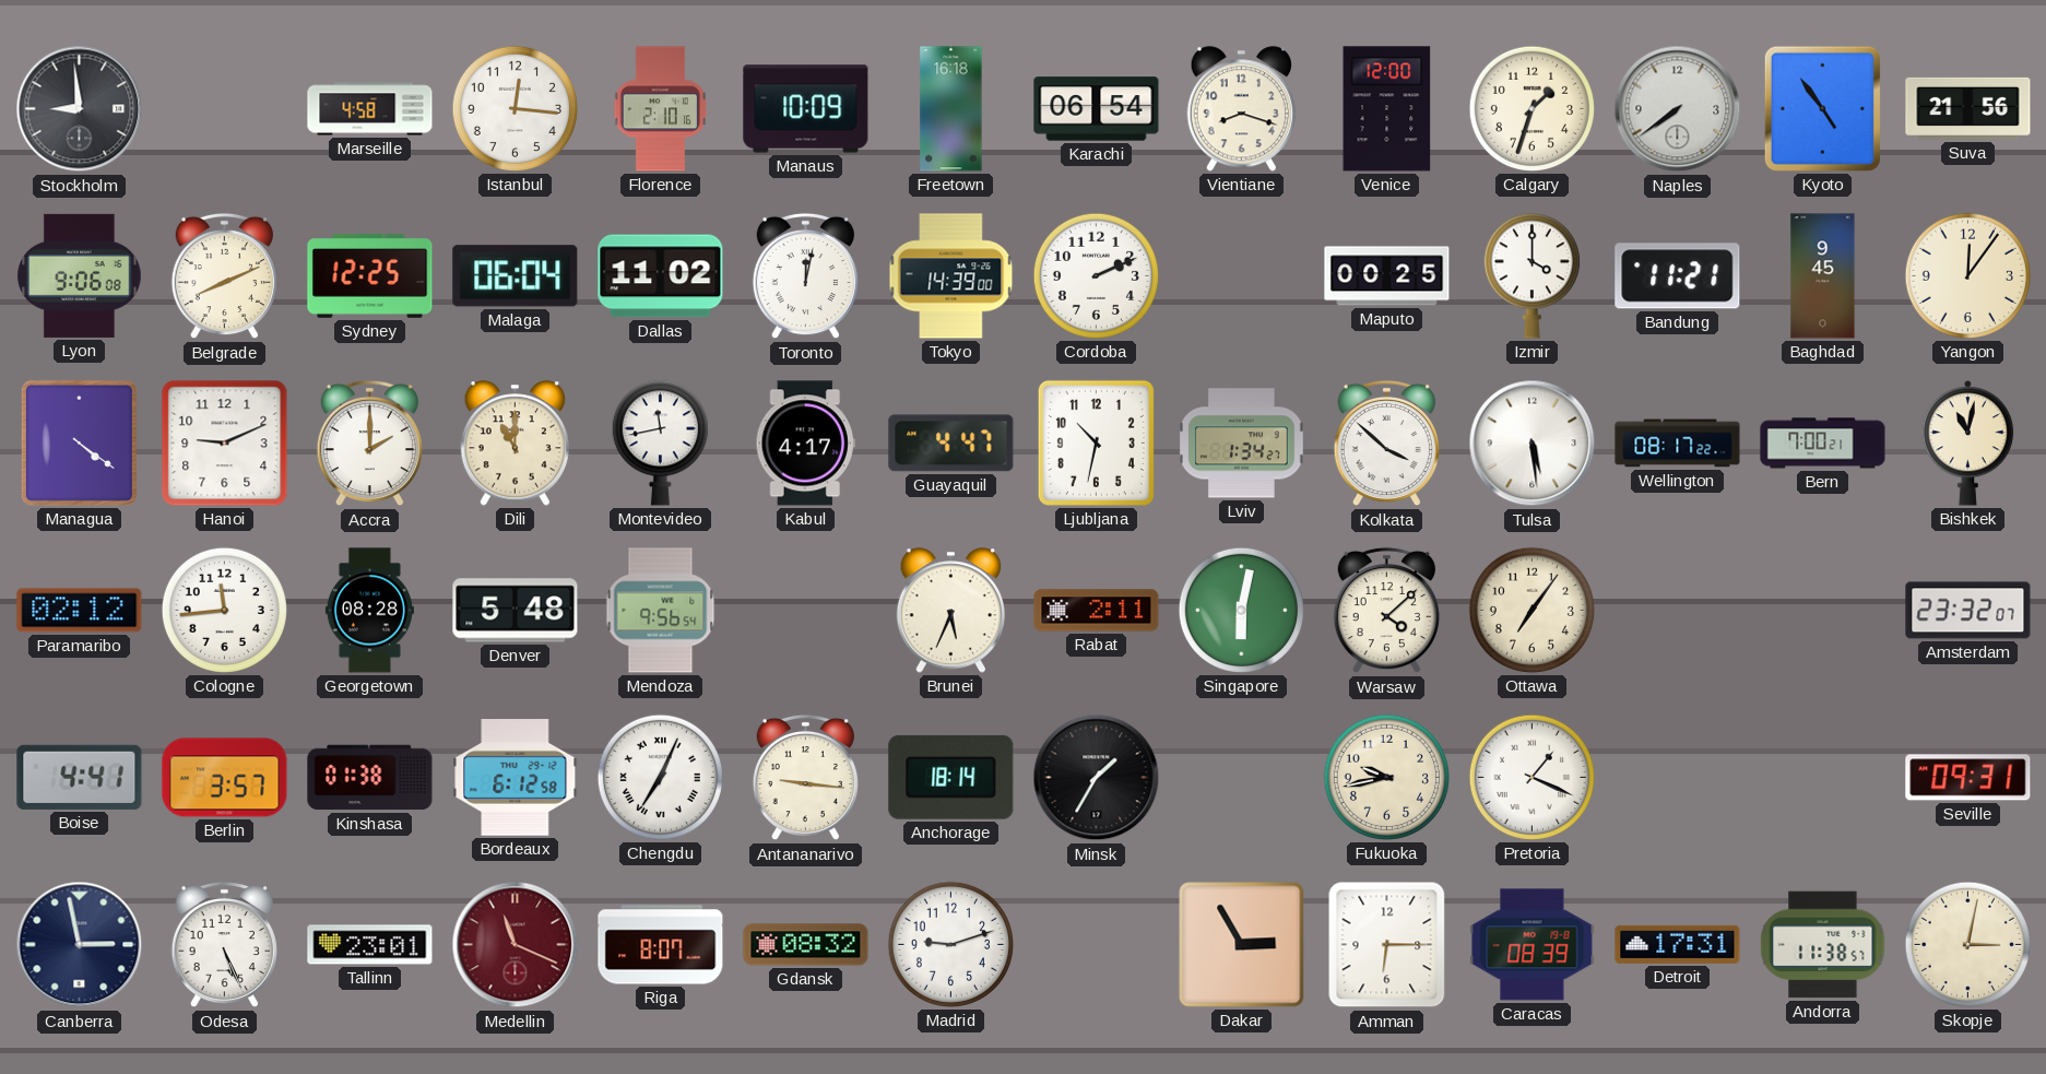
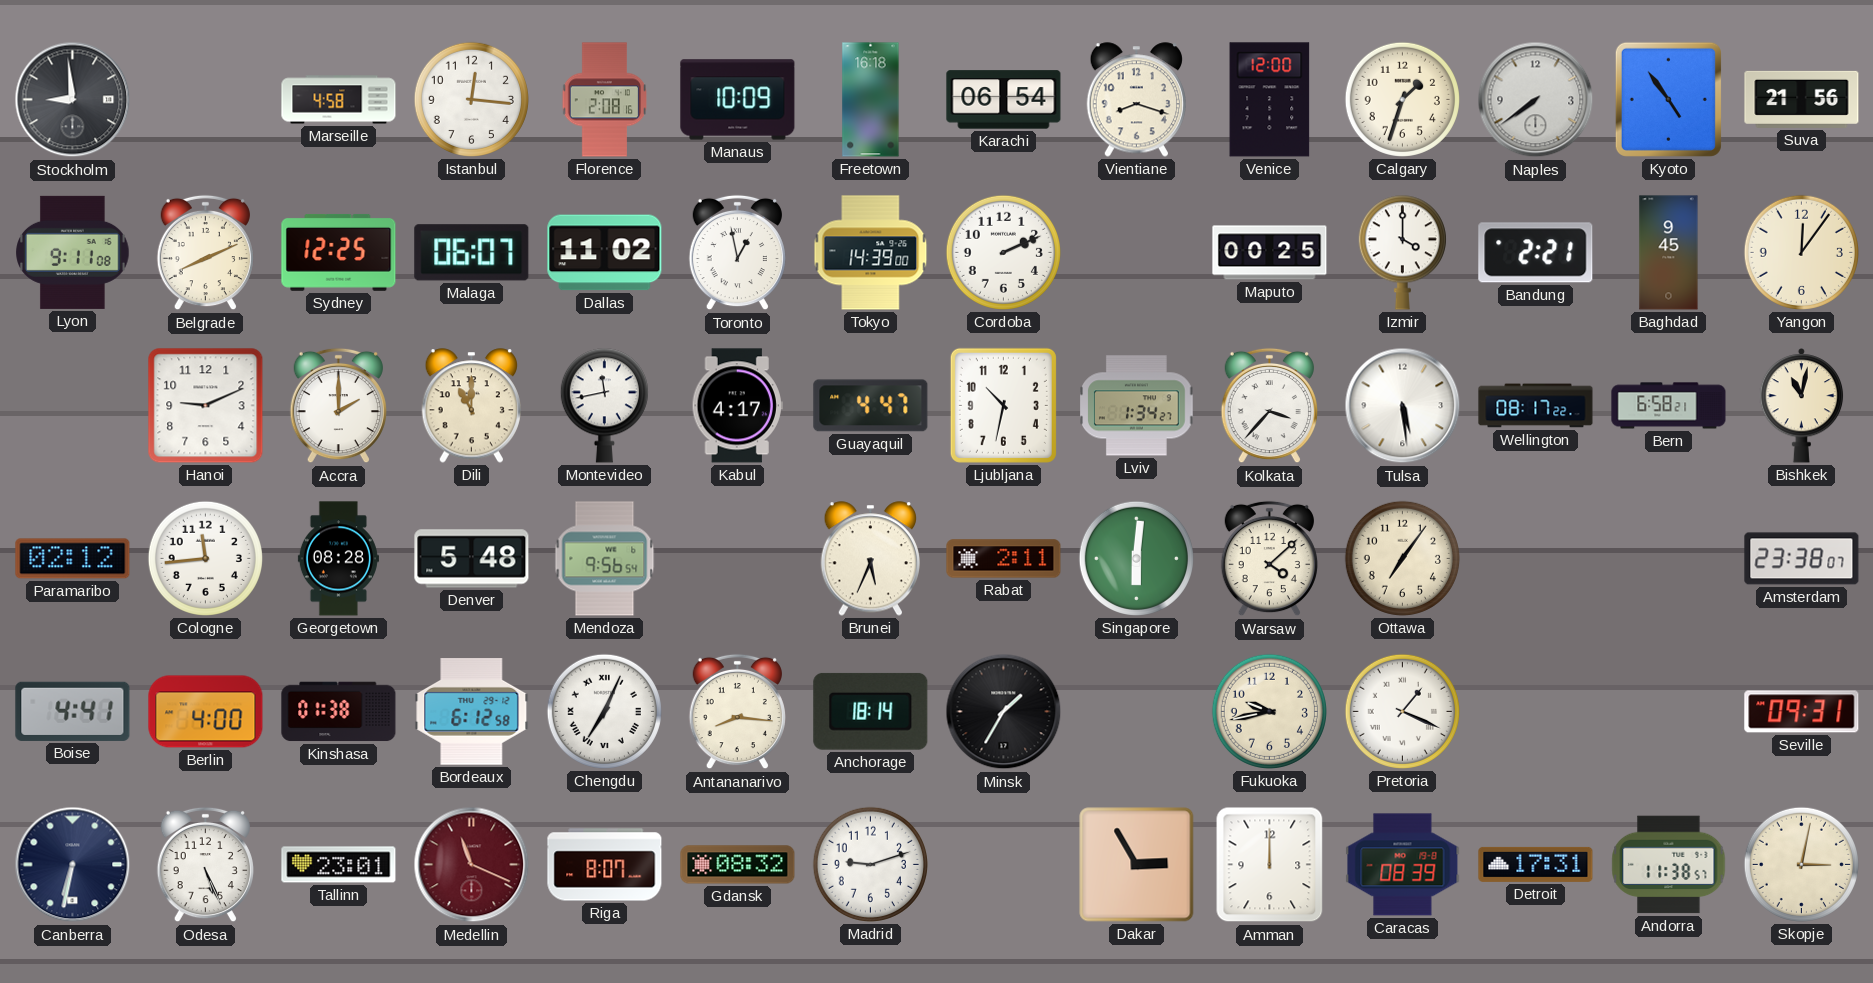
Florence: 2:10 -> 2:08
Lyon: 9:06 -> 9:11
Malaga: 06:04 -> 06:07
Toronto: 12:02 -> 12:58
Bandung: 11:21 -> 2:21
Managua: 4:21 -> none
Kolkata: 3:52 -> 3:37
Bern: 7:00 -> 6:58
Singapore: 6:02 -> 6:01
Amsterdam: 23:32 -> 23:38
Berlin: 3:57 -> 4:00
Antananarivo: 9:16 -> 8:16
Canberra: 2:58 -> 6:32
Amman: 6:15 -> 12:00
